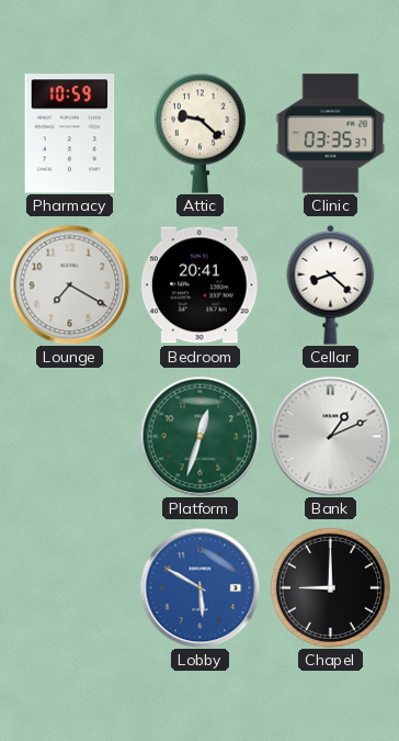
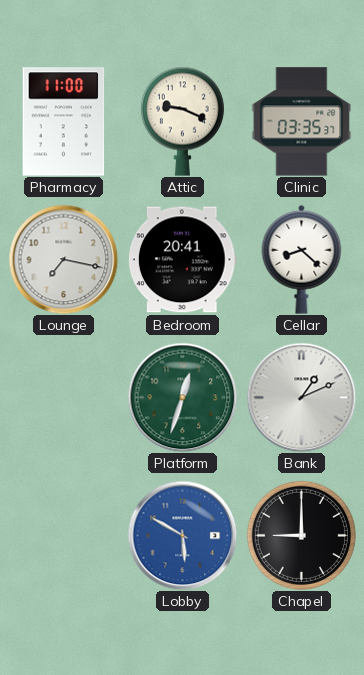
Pharmacy: 10:59 -> 11:00
Attic: 9:22 -> 9:19
Lounge: 7:20 -> 7:17
